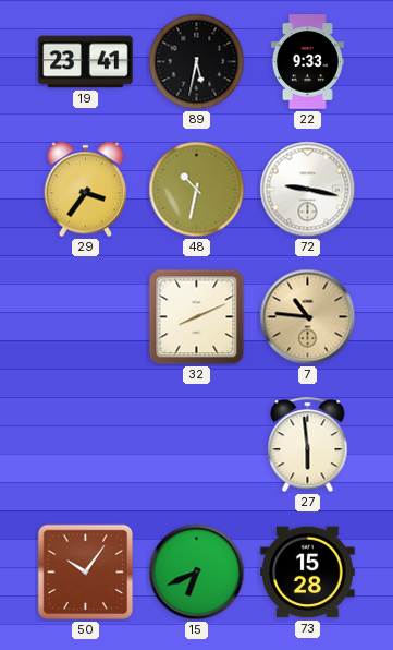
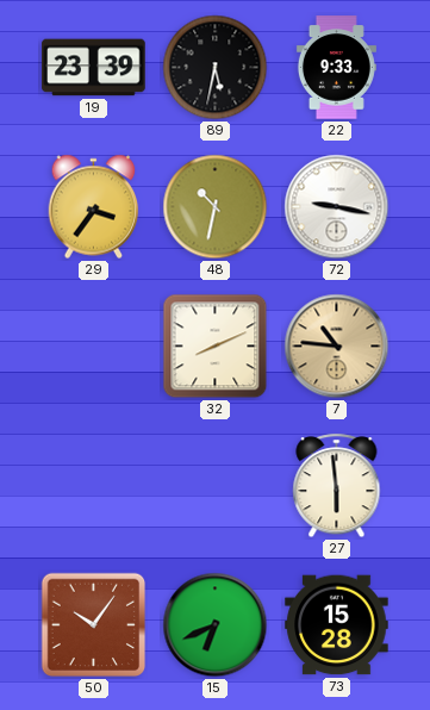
19: 23:41 -> 23:39
